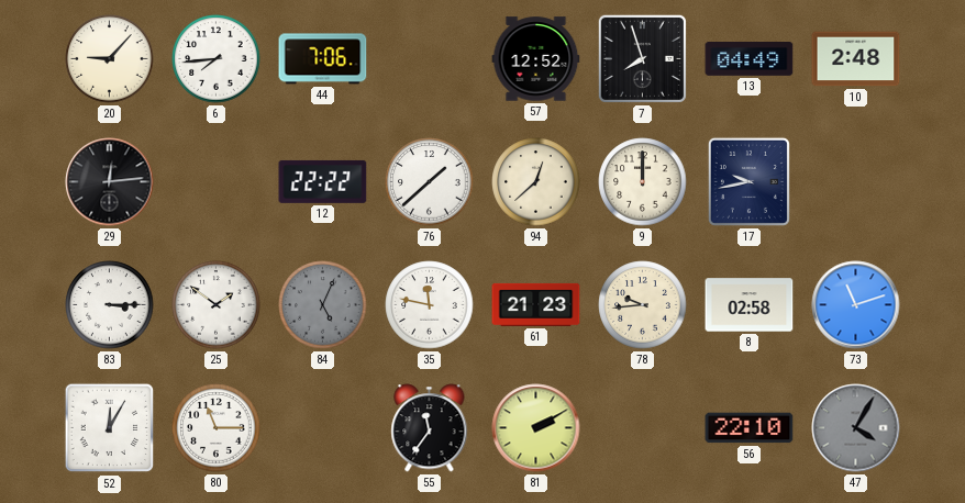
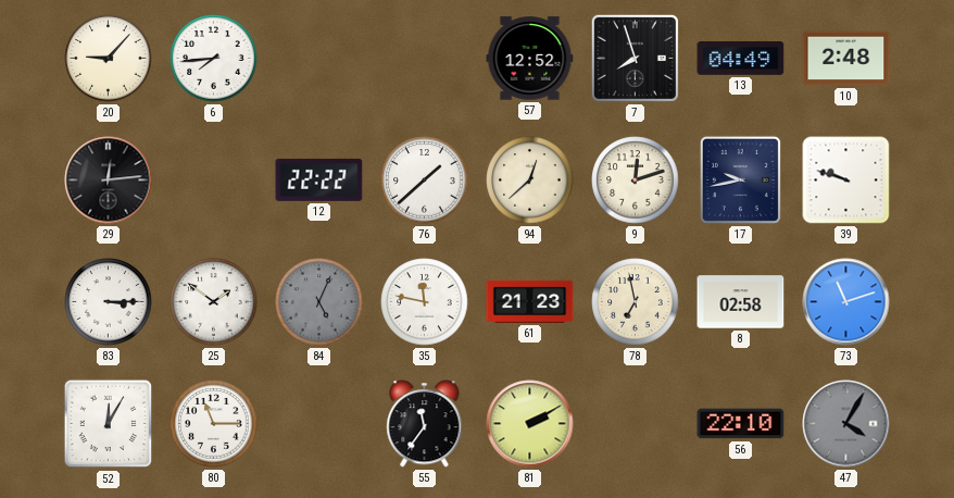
44: 7:06 -> none
9: 12:00 -> 12:12
39: none -> 9:48
78: 9:44 -> 6:58
